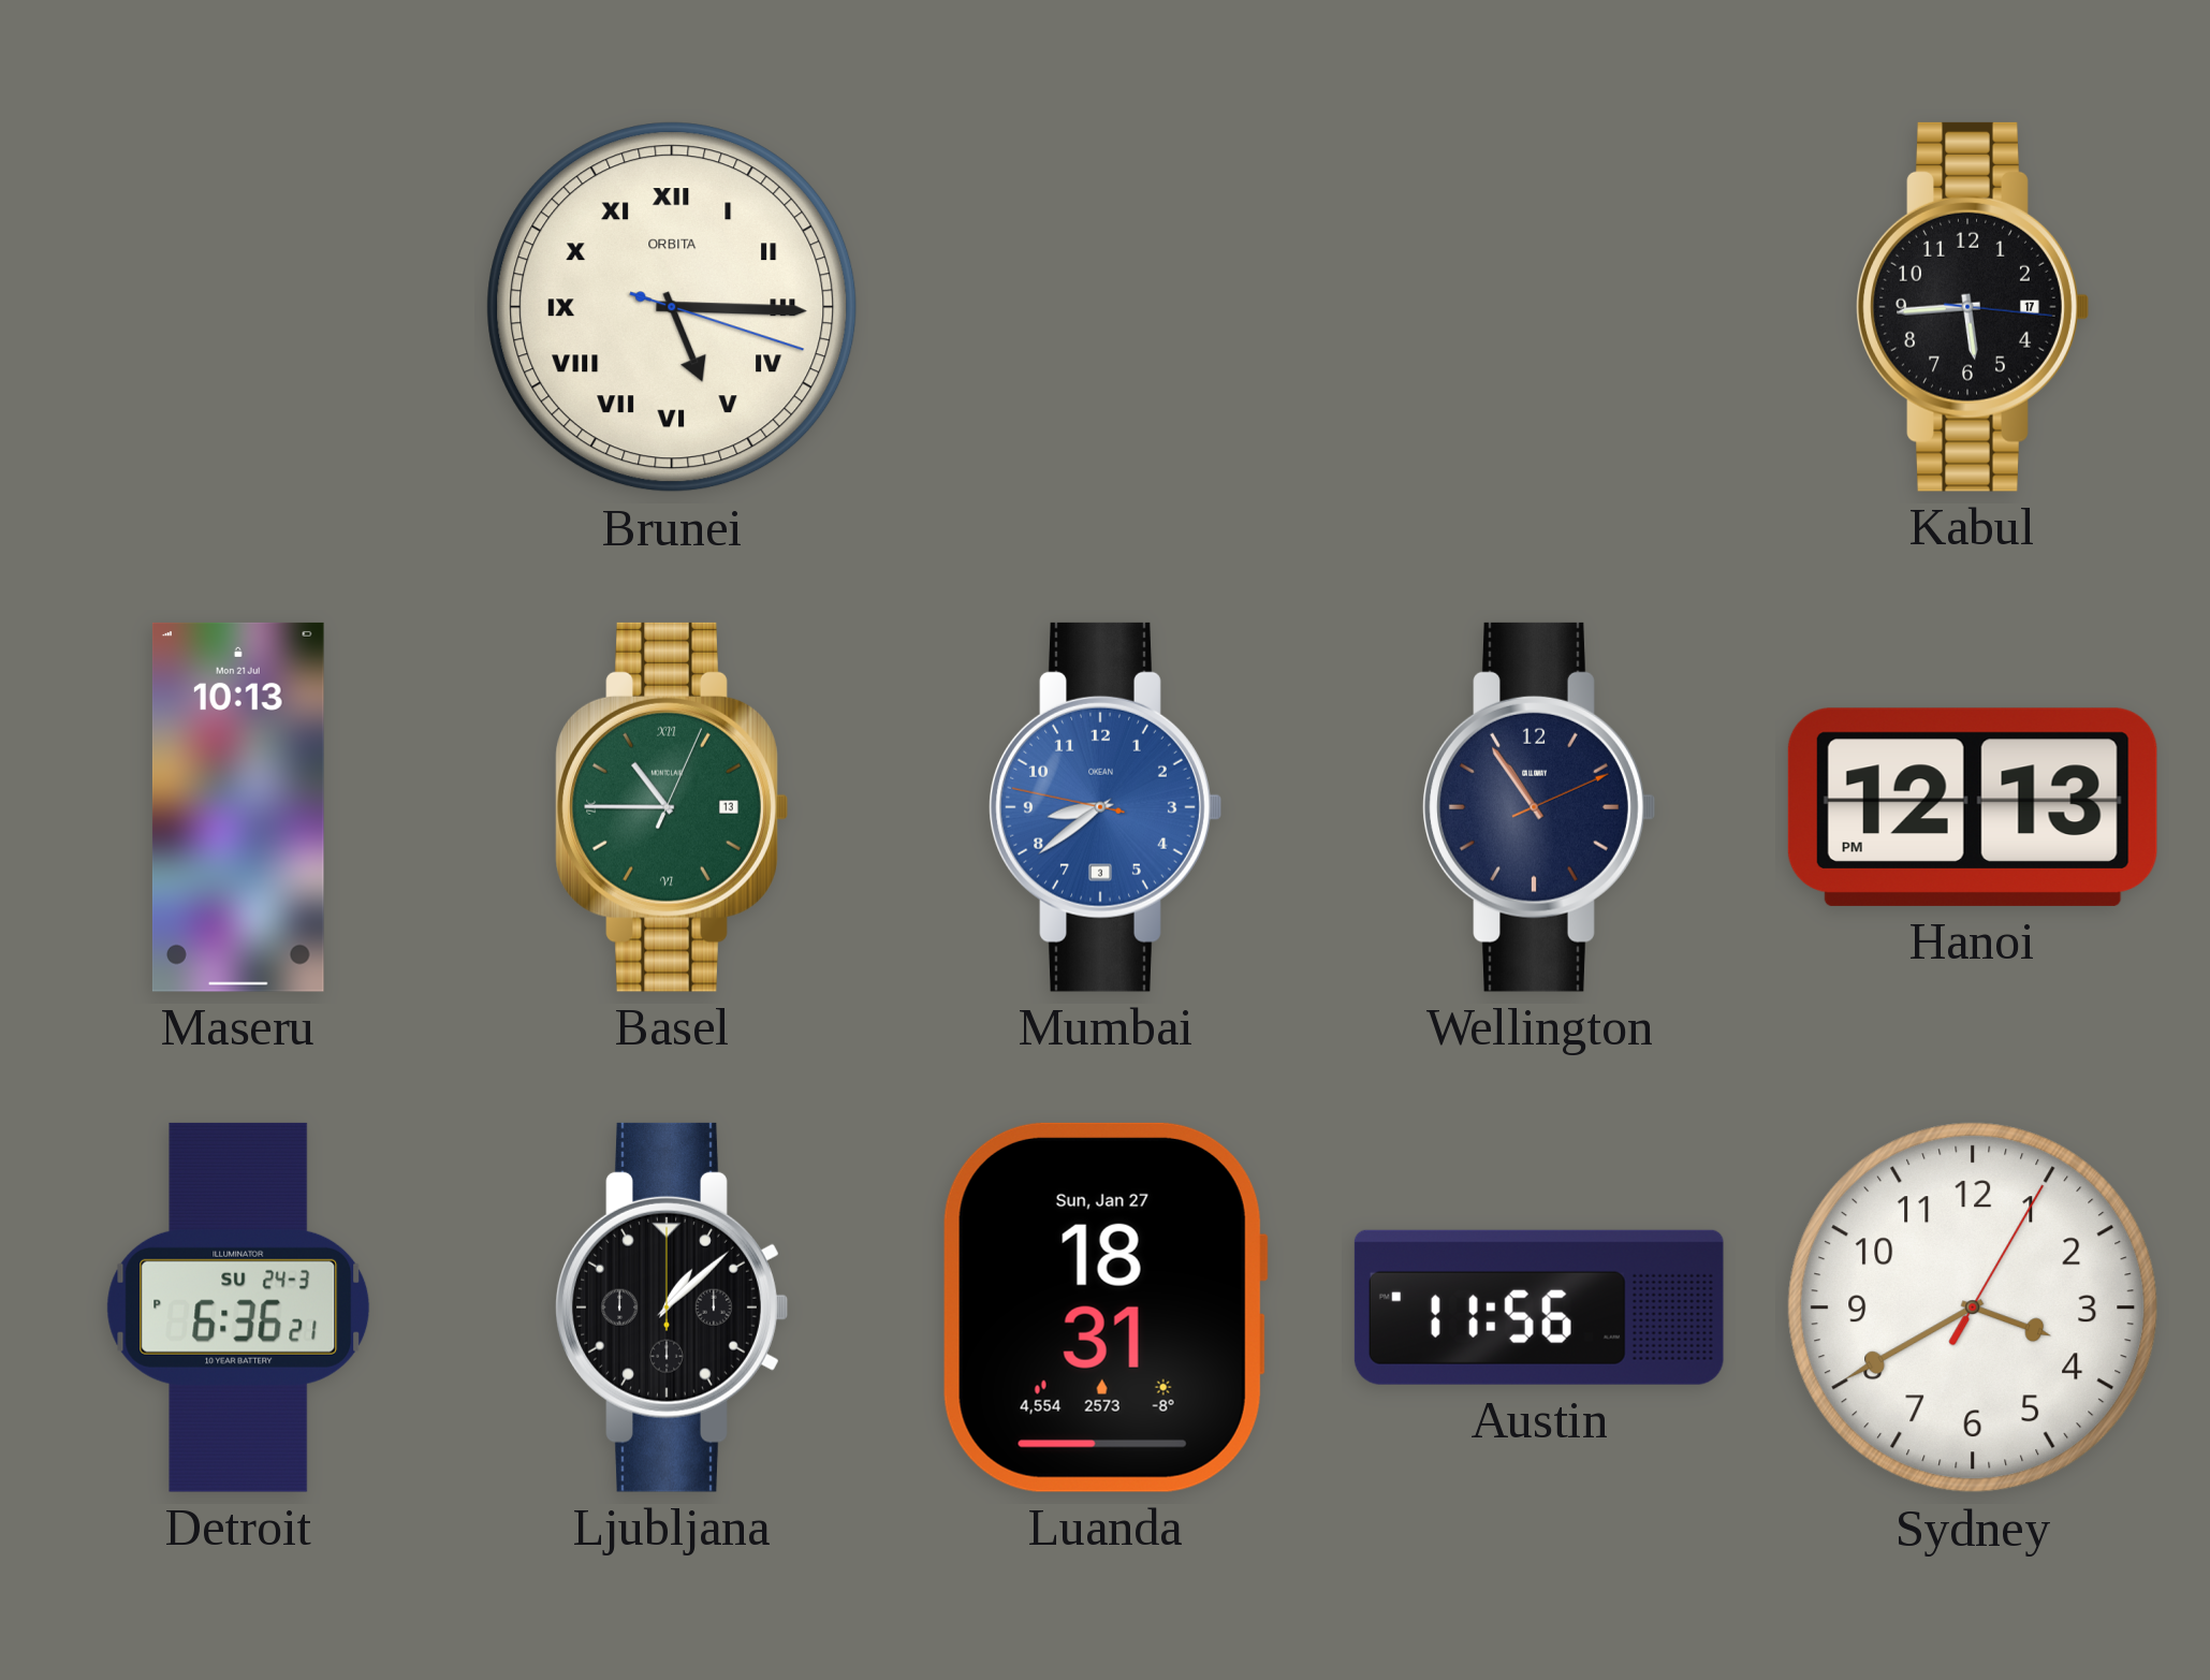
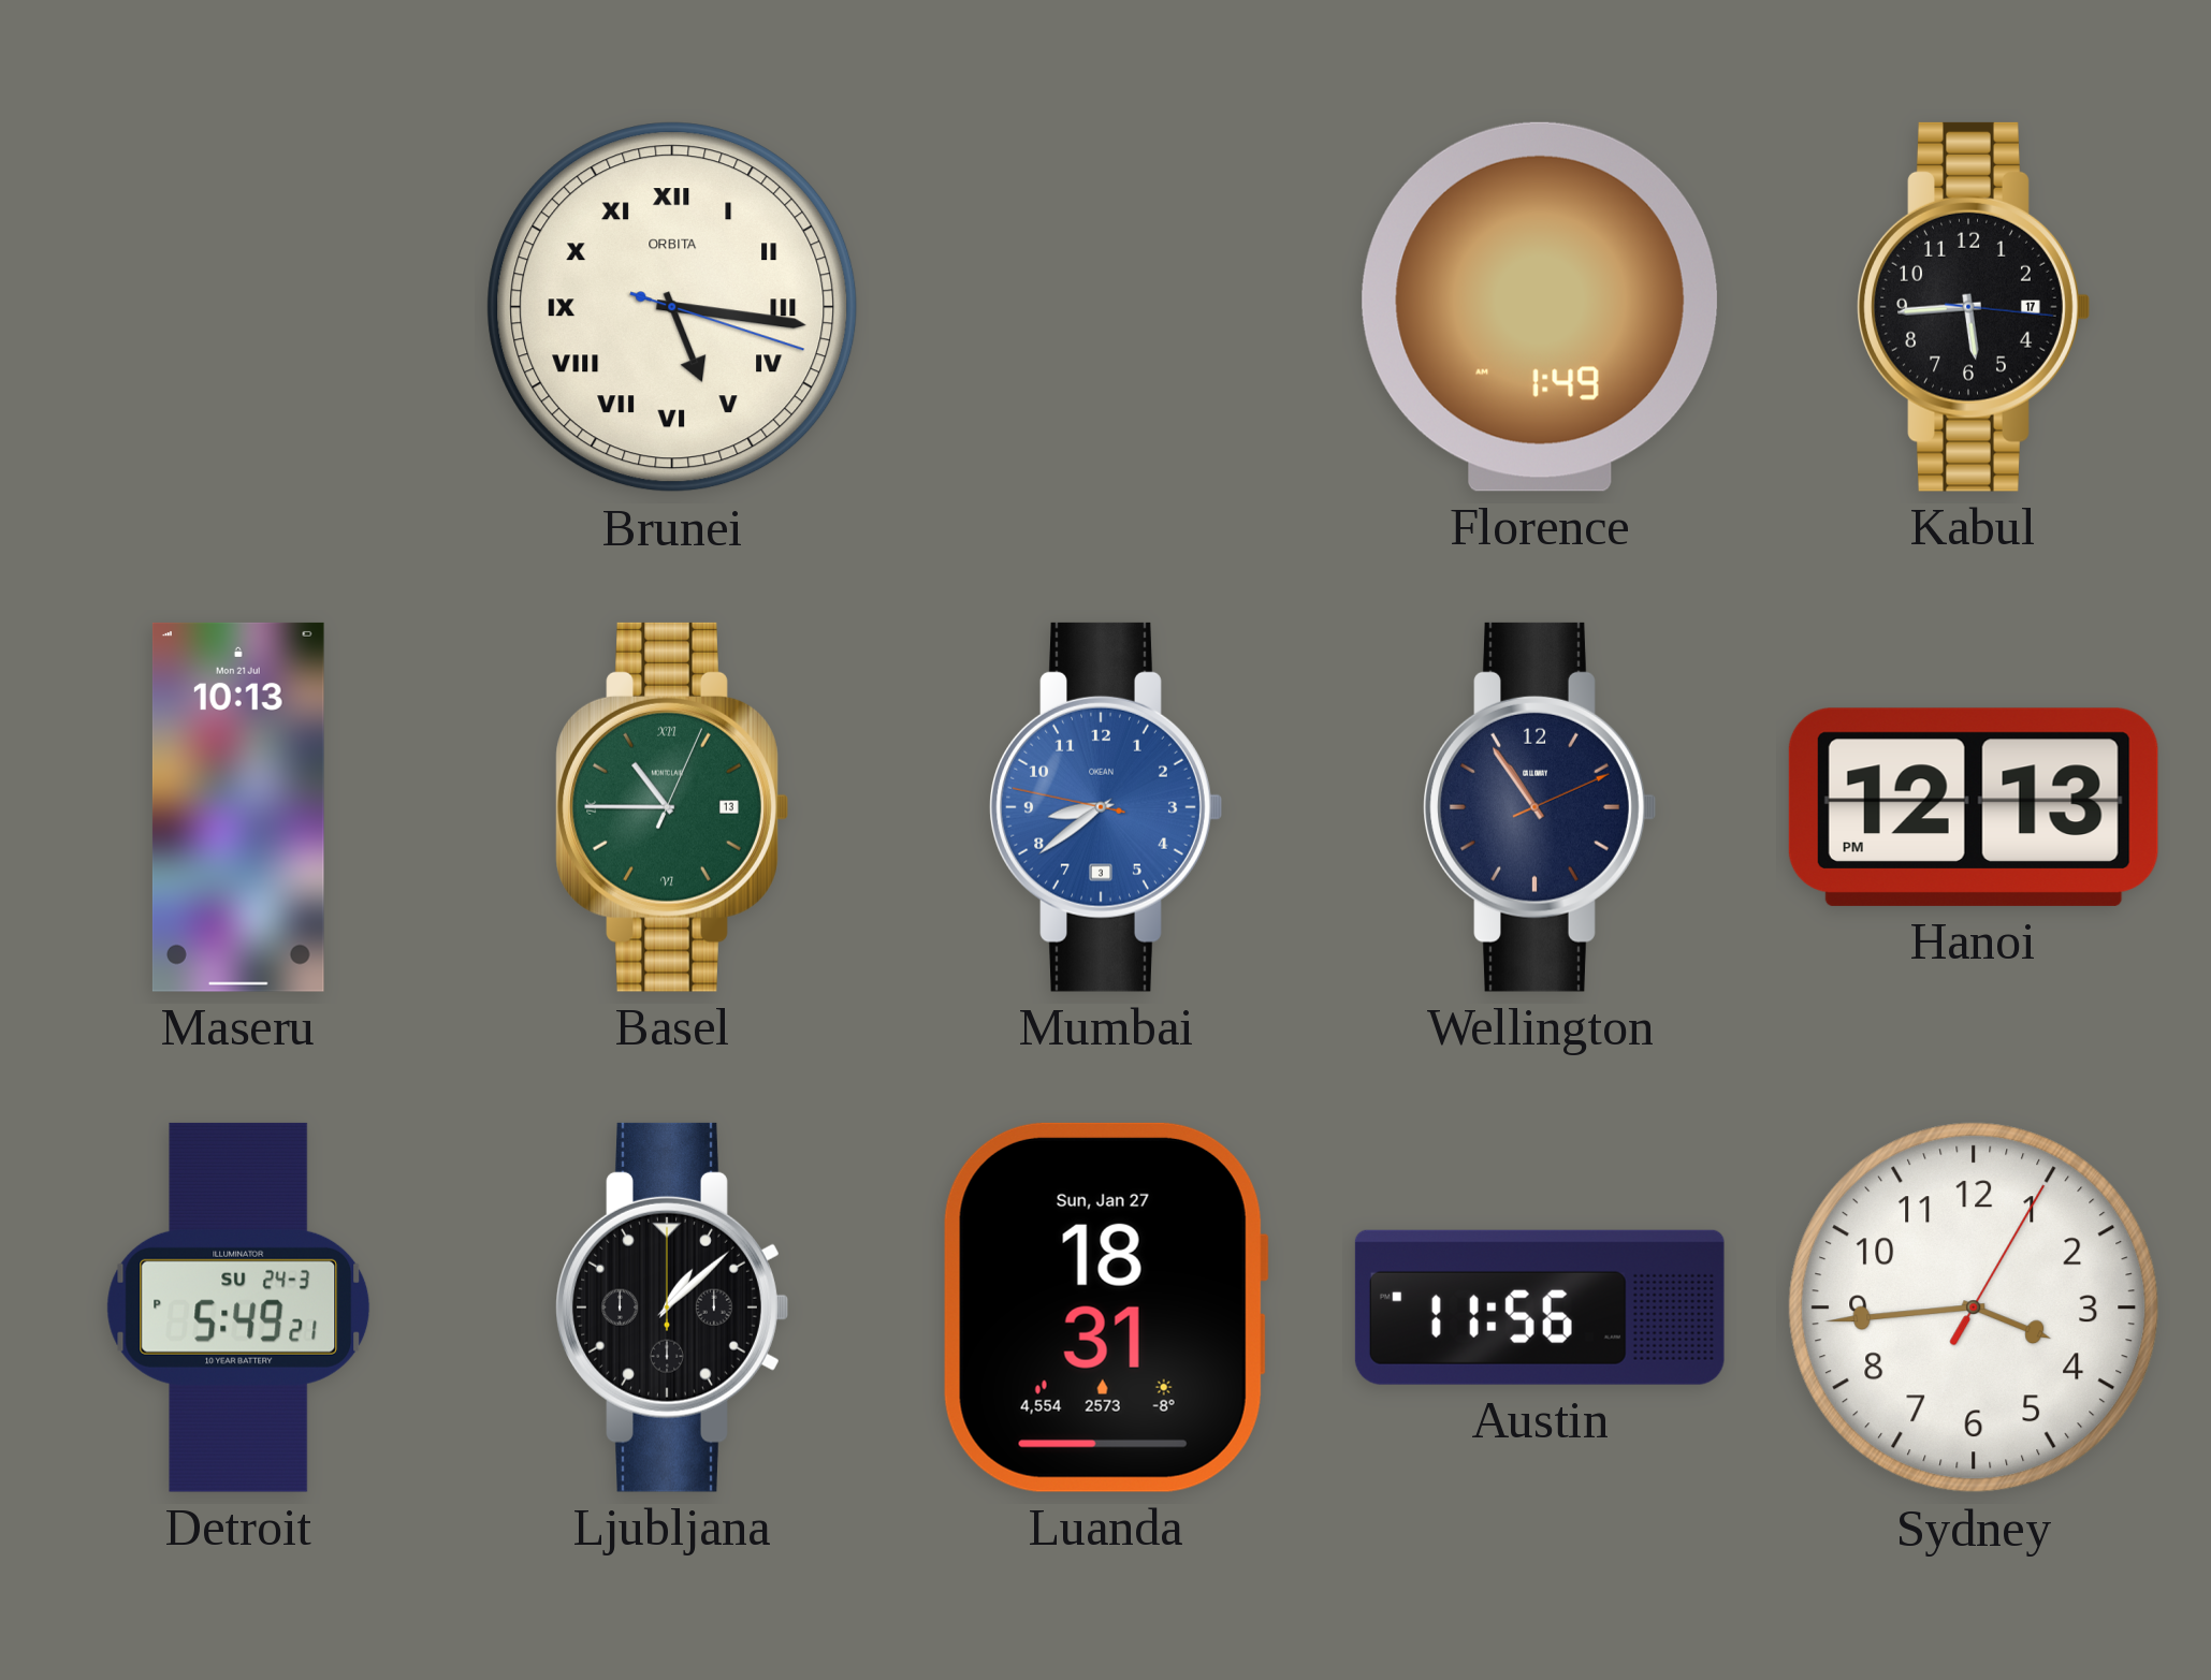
Brunei: 5:15 -> 5:16
Florence: none -> 1:49
Detroit: 6:36 -> 5:49
Sydney: 3:40 -> 3:44
